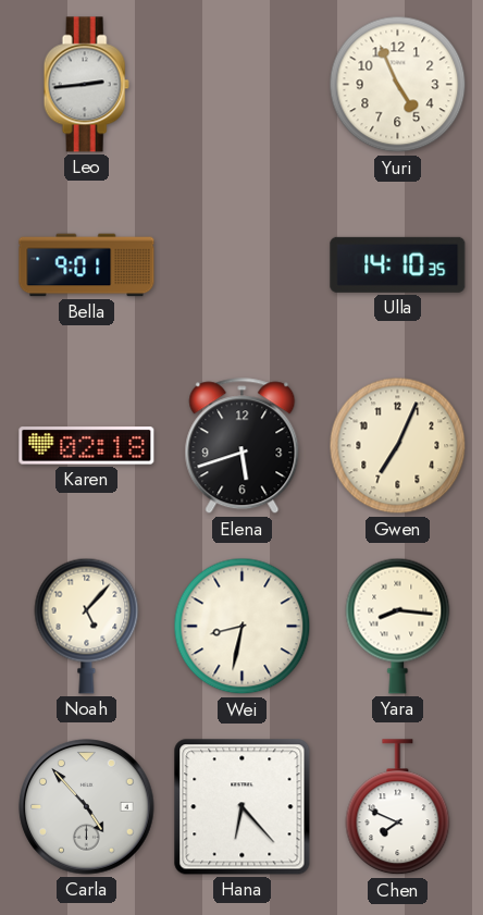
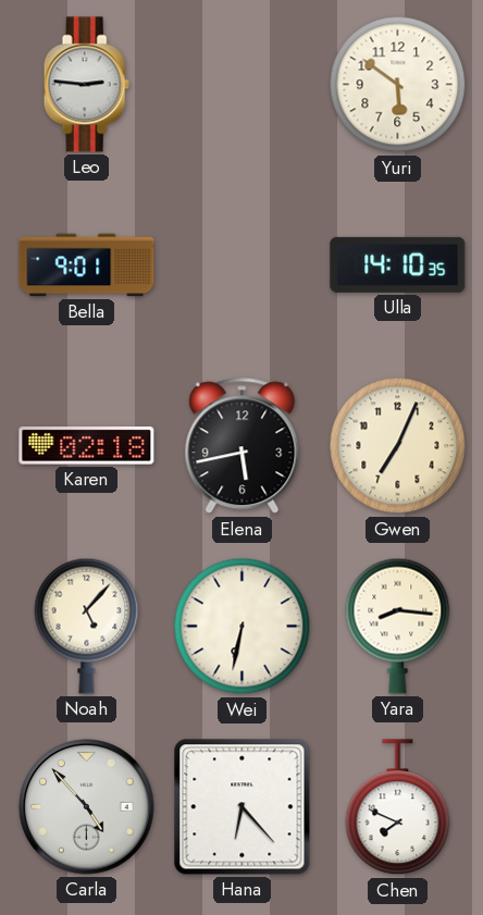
Leo: 2:44 -> 2:46
Yuri: 4:56 -> 5:51
Elena: 5:42 -> 5:43
Wei: 8:32 -> 6:32
